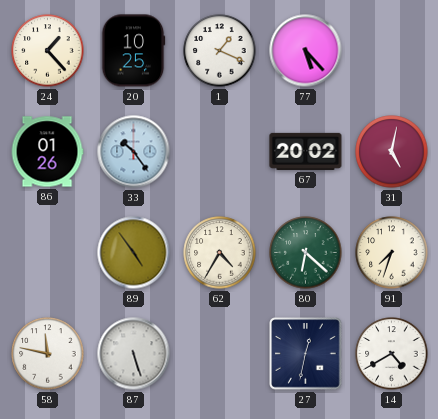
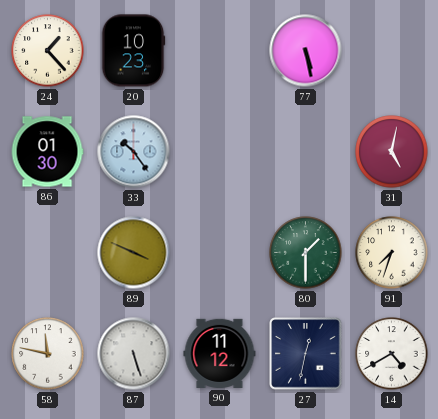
20: 10:25 -> 10:23
1: 1:19 -> none
77: 5:23 -> 5:28
86: 01:26 -> 01:30
67: 20:02 -> none
89: 4:54 -> 3:49
62: 4:35 -> none
80: 6:22 -> 1:30
90: none -> 11:12
